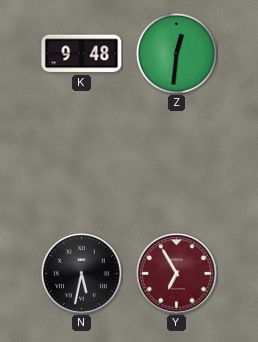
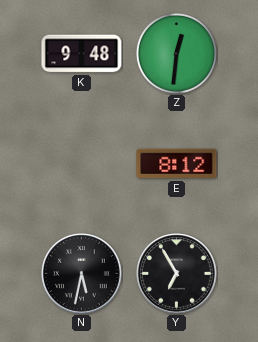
E: none -> 8:12
Y dial: burgundy -> black
